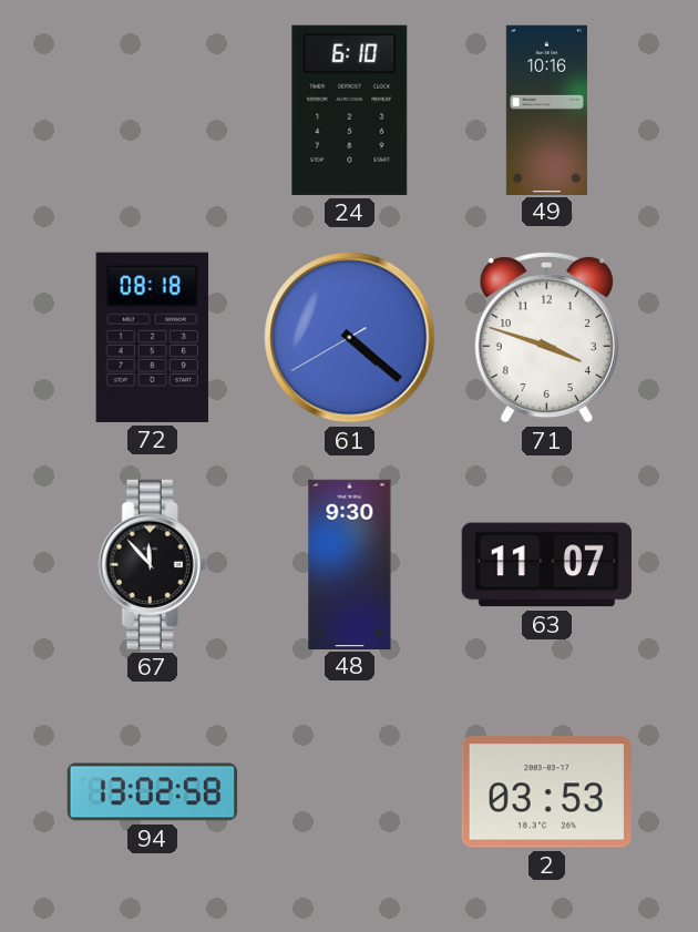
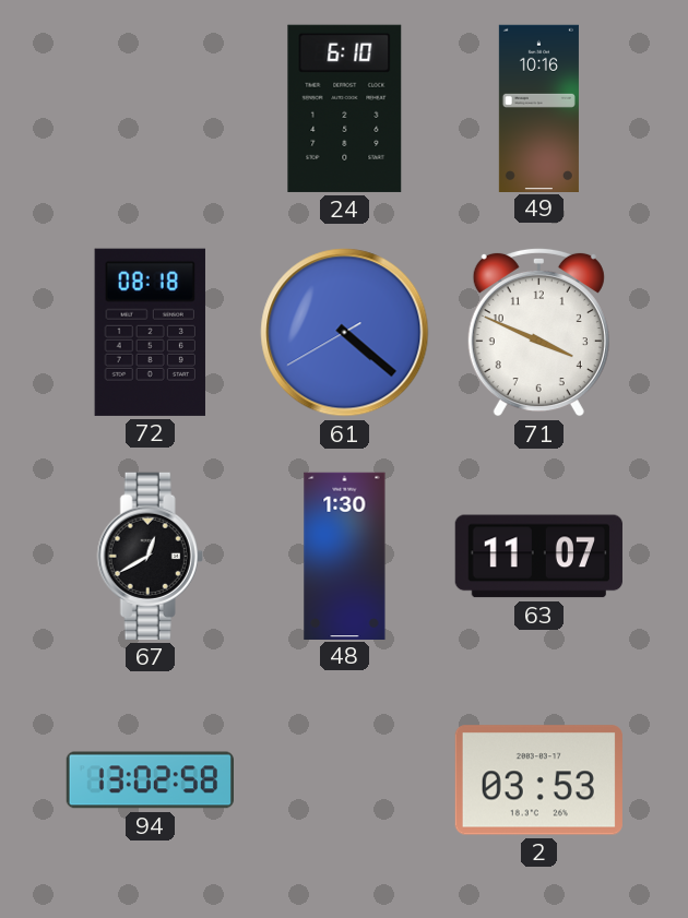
71: 3:48 -> 3:49
67: 11:53 -> 12:40
48: 9:30 -> 1:30
